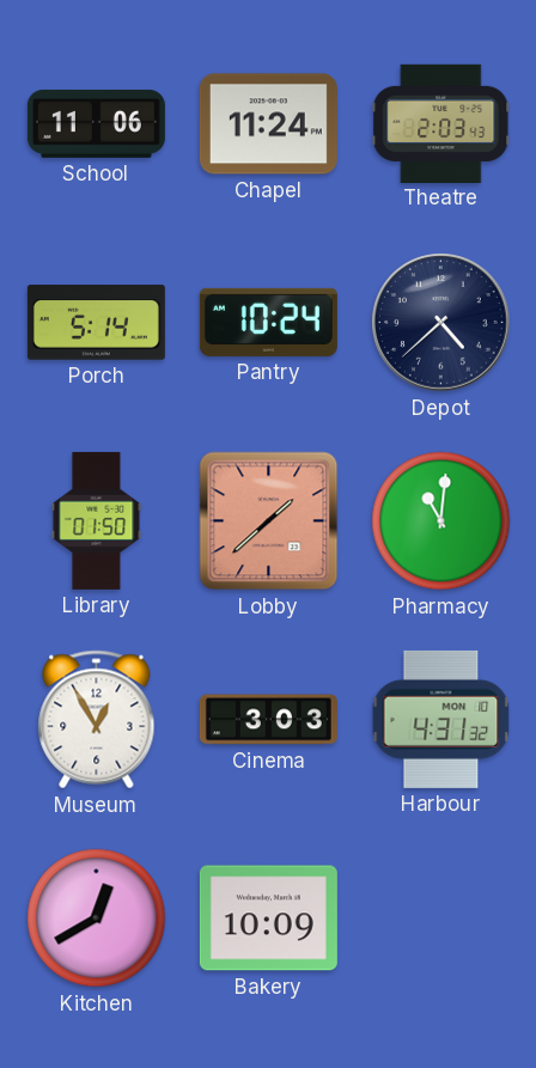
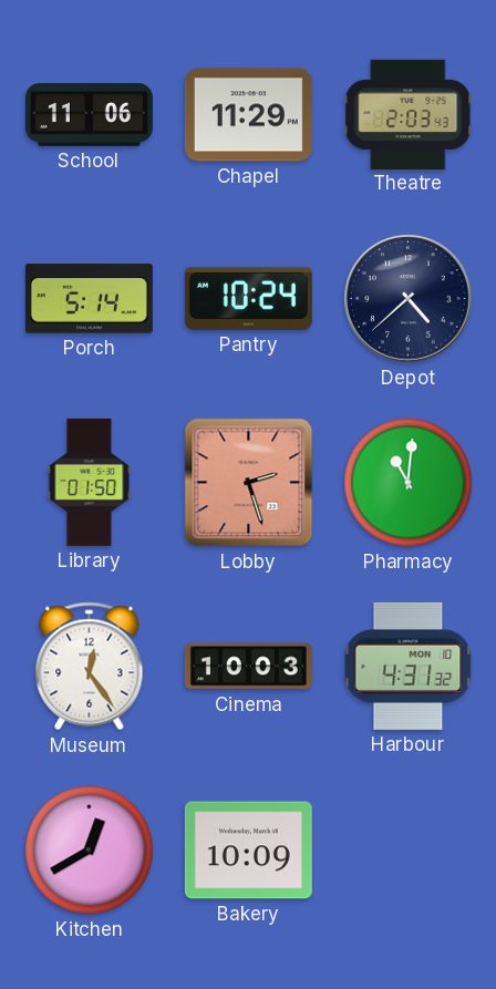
Chapel: 11:24 -> 11:29
Lobby: 1:38 -> 2:27
Museum: 12:55 -> 12:24
Cinema: 3:03 -> 10:03
